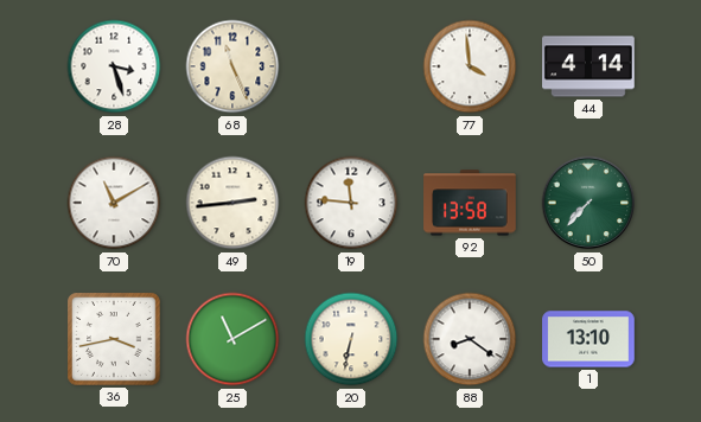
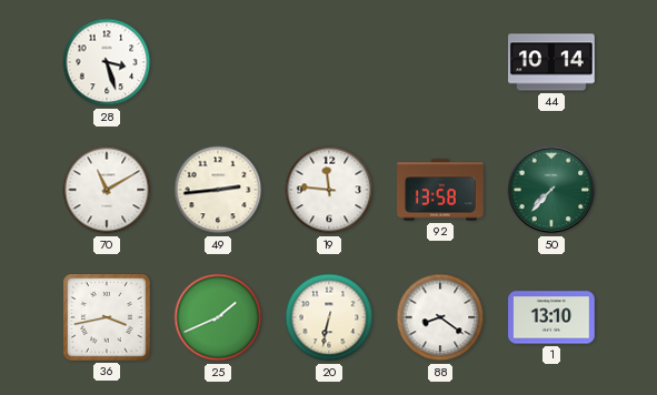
68: 11:26 -> none
77: 3:59 -> none
44: 4:14 -> 10:14
25: 11:10 -> 1:41
